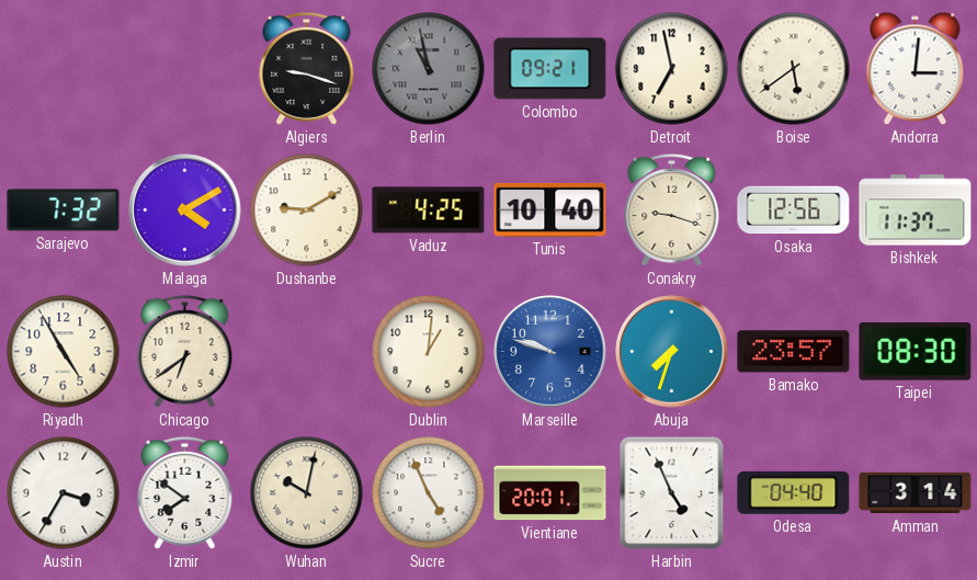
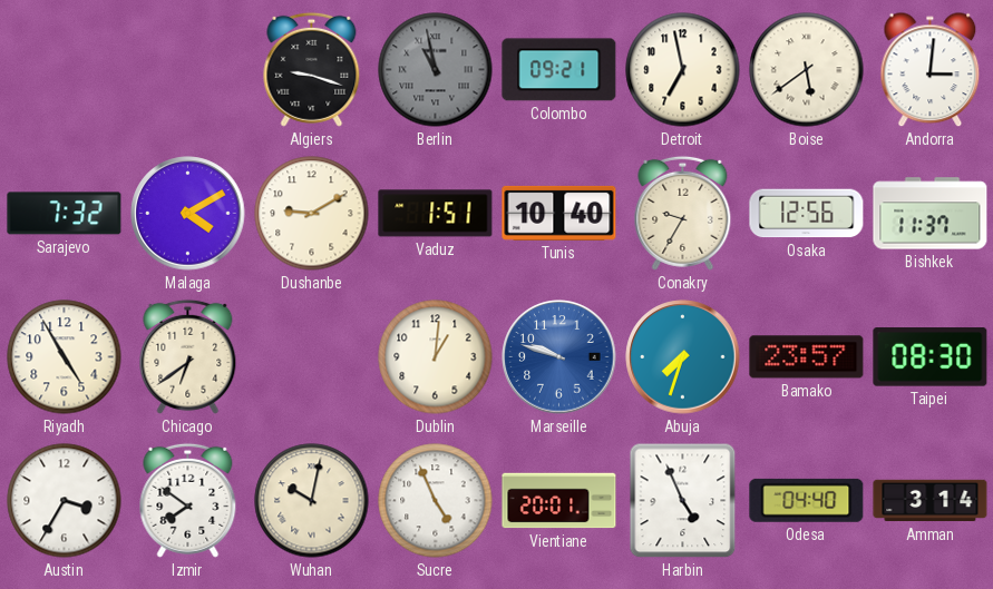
Vaduz: 4:25 -> 1:51
Conakry: 9:18 -> 9:35
